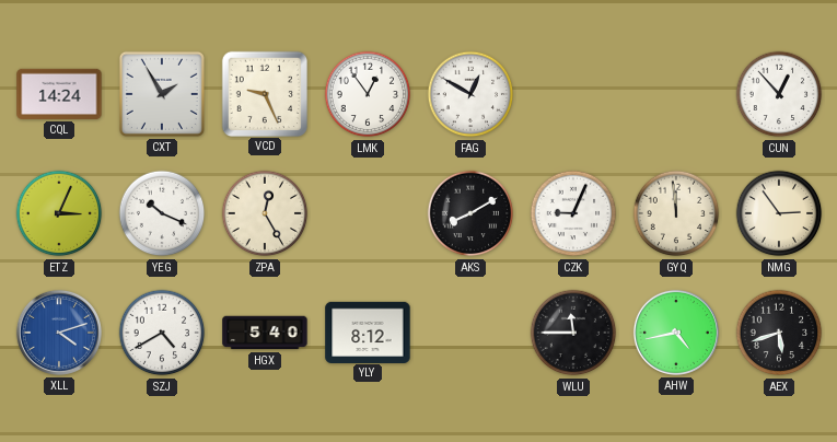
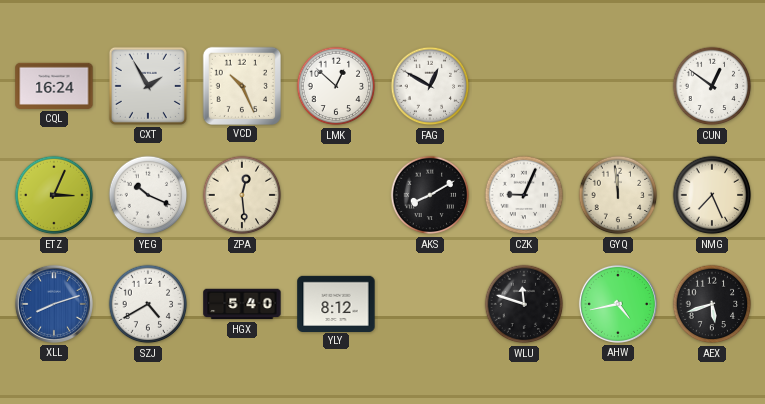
CQL: 14:24 -> 16:24
VCD: 9:26 -> 10:26
LMK: 12:54 -> 12:52
CUN: 12:53 -> 12:51
ZPA: 12:25 -> 12:29
NMG: 2:54 -> 7:26
XLL: 4:12 -> 8:12
WLU: 11:45 -> 11:48
